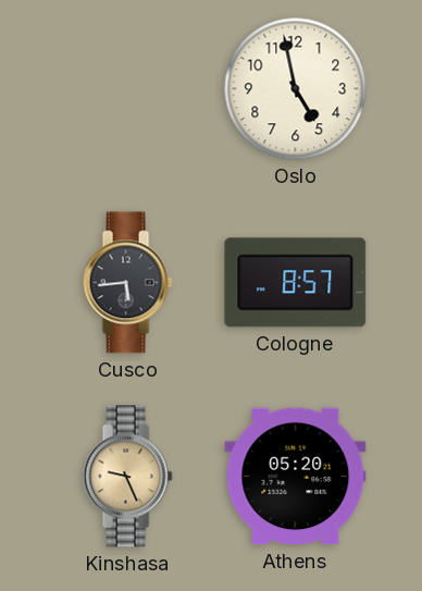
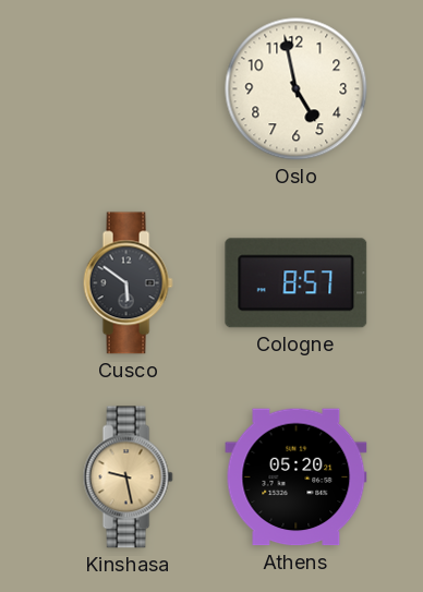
Cusco: 5:44 -> 5:51
Kinshasa: 9:26 -> 9:28
